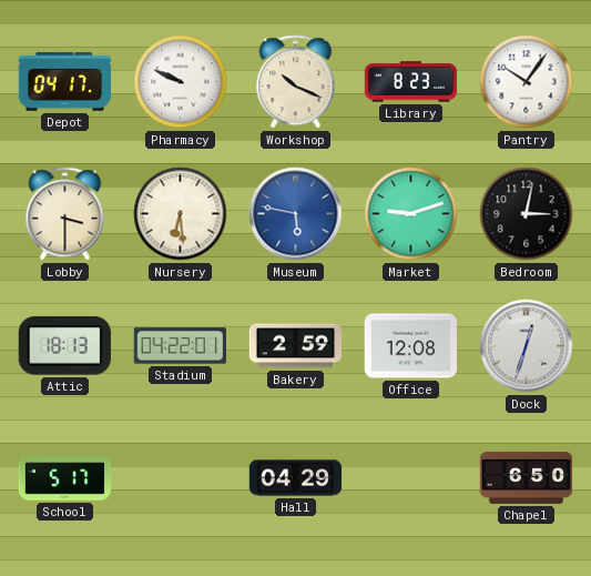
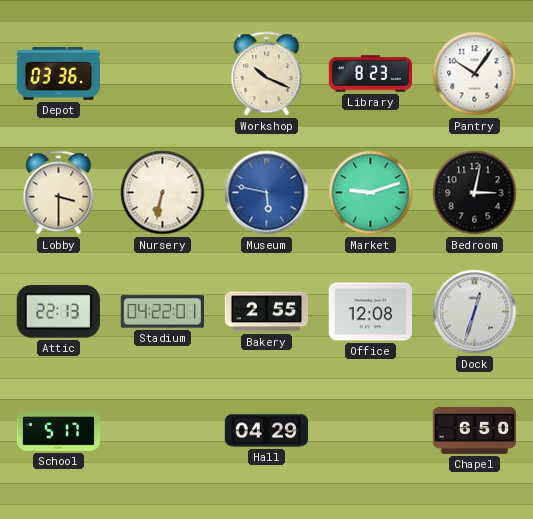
Depot: 04:17 -> 03:36
Pharmacy: 9:49 -> none
Nursery: 6:29 -> 6:32
Attic: 18:13 -> 22:13
Bakery: 2:59 -> 2:55
